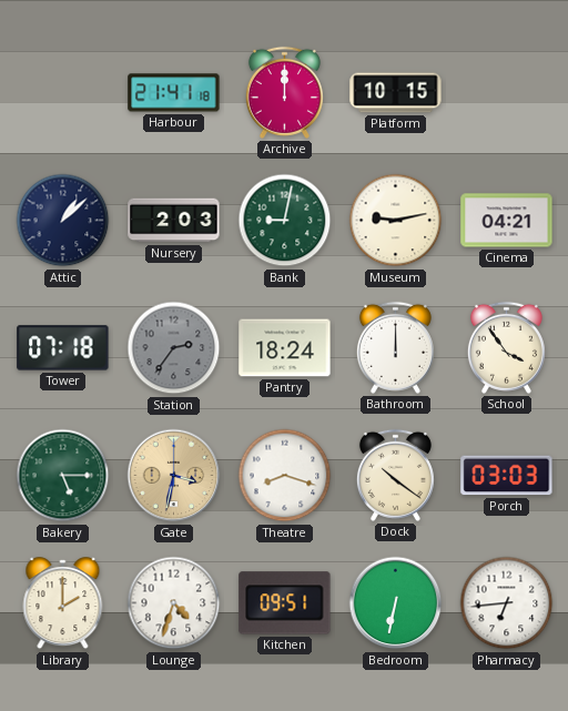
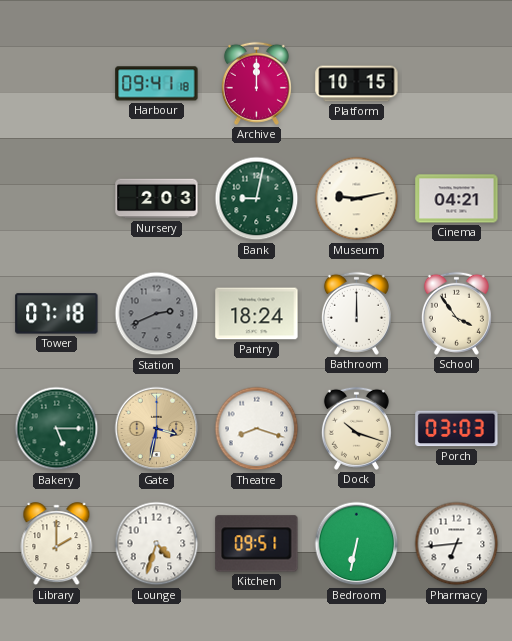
Harbour: 21:41 -> 09:41
Attic: 1:08 -> none
Station: 2:36 -> 2:41
Dock: 10:21 -> 10:18
